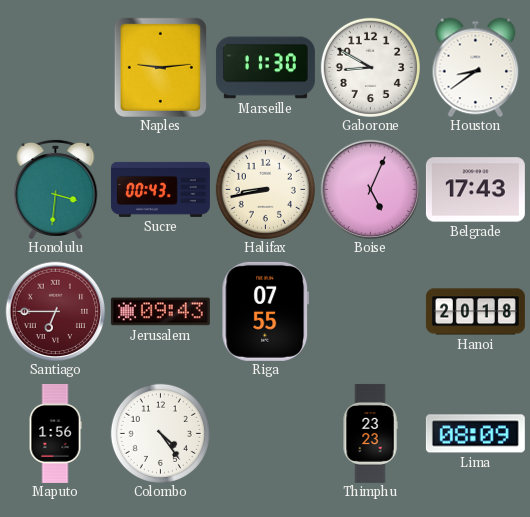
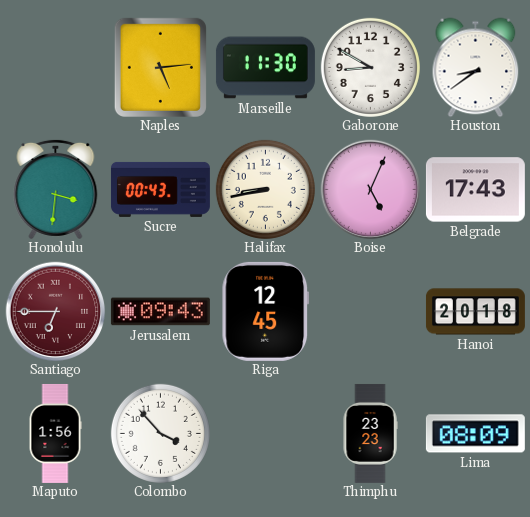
Naples: 9:14 -> 5:14
Riga: 07:55 -> 12:45
Colombo: 4:24 -> 3:53
